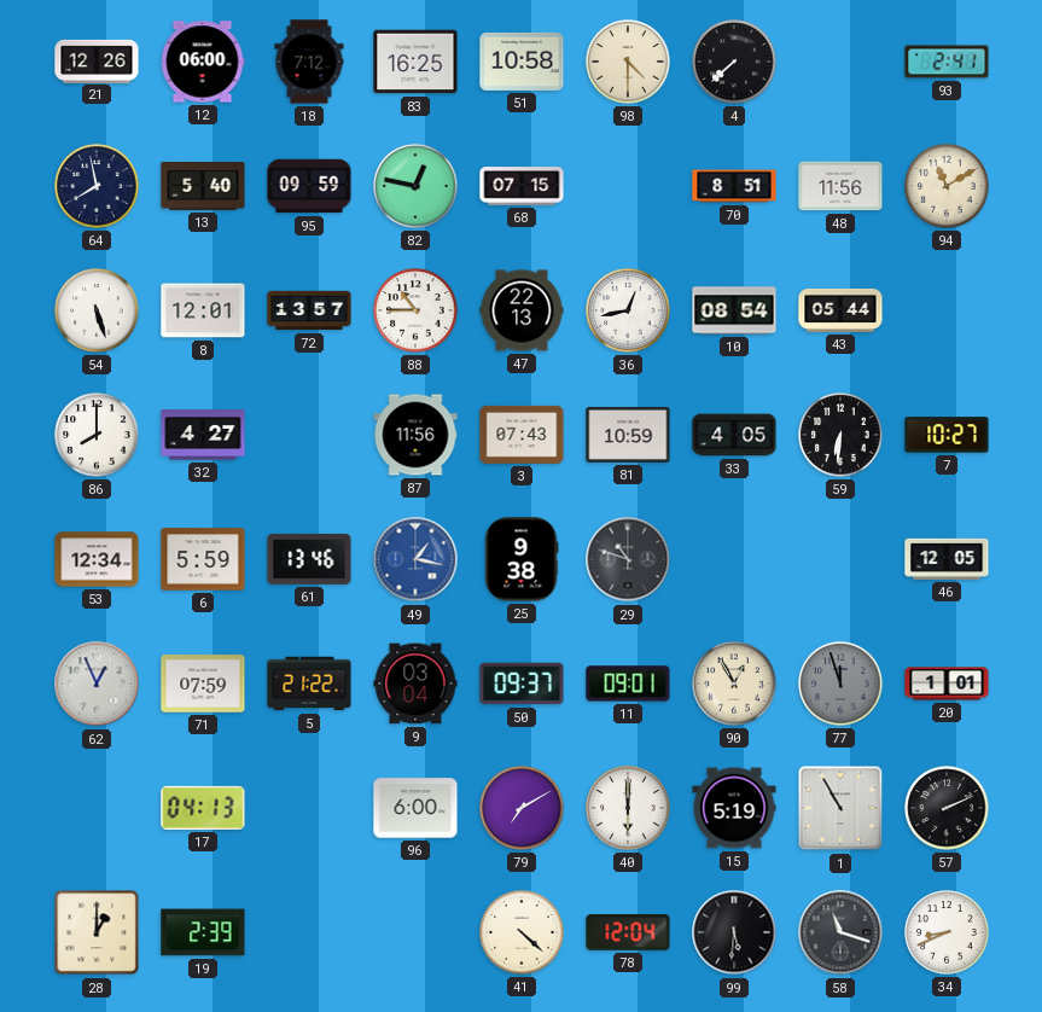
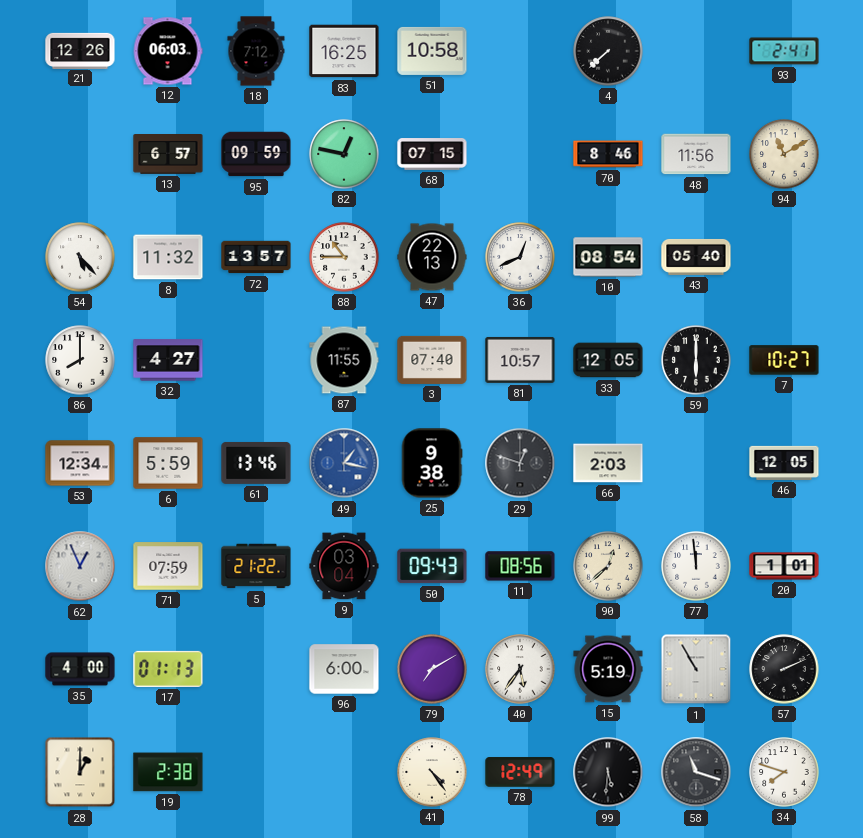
12: 06:00 -> 06:03
98: 4:30 -> none
64: 7:58 -> none
13: 5:40 -> 6:57
70: 8:51 -> 8:46
54: 5:27 -> 5:23
8: 12:01 -> 11:32
36: 12:43 -> 12:41
43: 05:44 -> 05:40
87: 11:56 -> 11:55
3: 07:43 -> 07:40
81: 10:59 -> 10:57
33: 4:05 -> 12:05
59: 6:31 -> 6:00
29: 10:48 -> 12:48
66: none -> 2:03
50: 09:37 -> 09:43
11: 09:01 -> 08:56
90: 12:55 -> 12:38
77: 11:57 -> 11:59
77 dial: grey -> white
35: none -> 4:00
17: 04:13 -> 01:13
40: 6:00 -> 5:36
19: 2:39 -> 2:38
41: 4:22 -> 4:24
78: 12:04 -> 12:49
34: 8:41 -> 7:48
